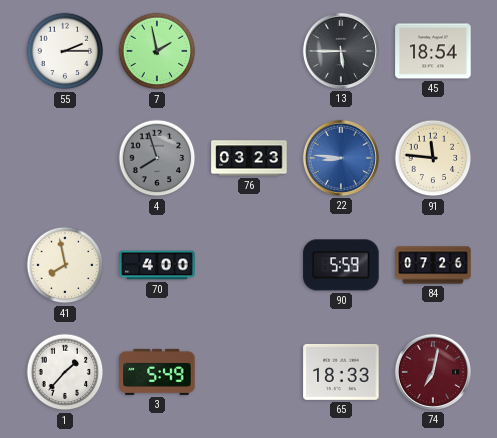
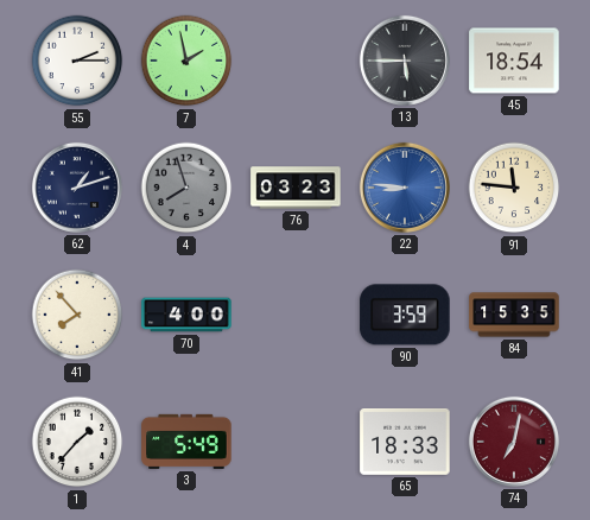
62: none -> 1:12
41: 7:58 -> 7:53
90: 5:59 -> 3:59
84: 07:26 -> 15:35
